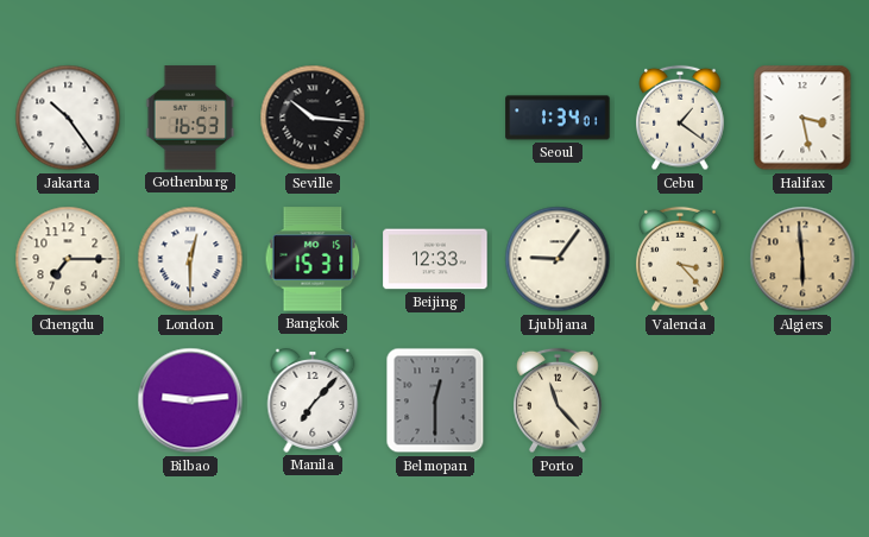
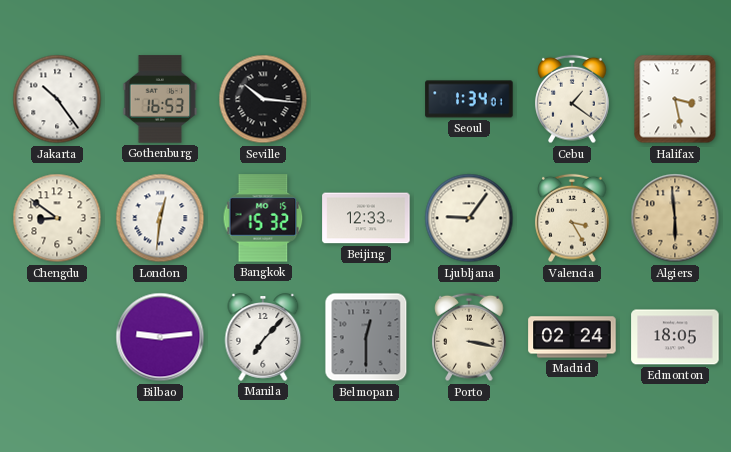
Chengdu: 7:15 -> 8:51
London: 12:30 -> 12:31
Bangkok: 15:31 -> 15:32
Valencia: 3:23 -> 3:25
Porto: 11:23 -> 3:17
Madrid: none -> 02:24
Edmonton: none -> 18:05
